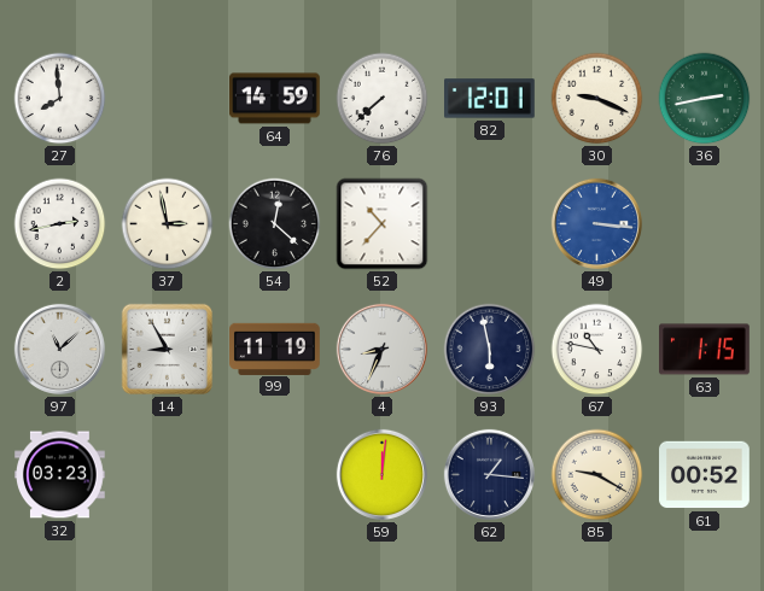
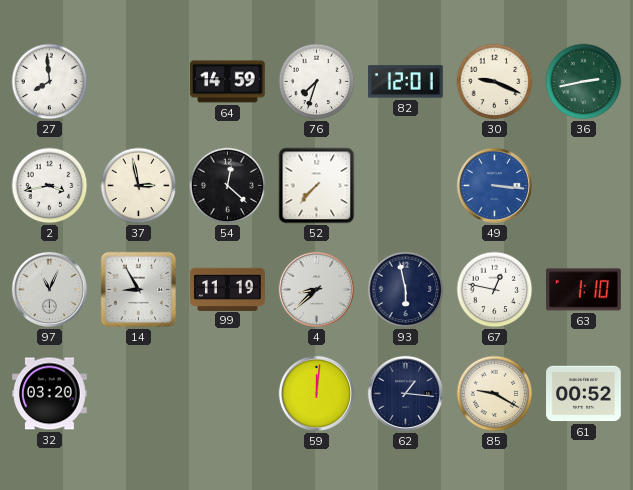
76: 7:38 -> 7:33
2: 2:43 -> 3:43
52: 10:37 -> 7:37
97: 11:08 -> 11:04
4: 8:34 -> 8:38
67: 10:47 -> 12:47
63: 1:15 -> 1:10
32: 03:23 -> 03:20
